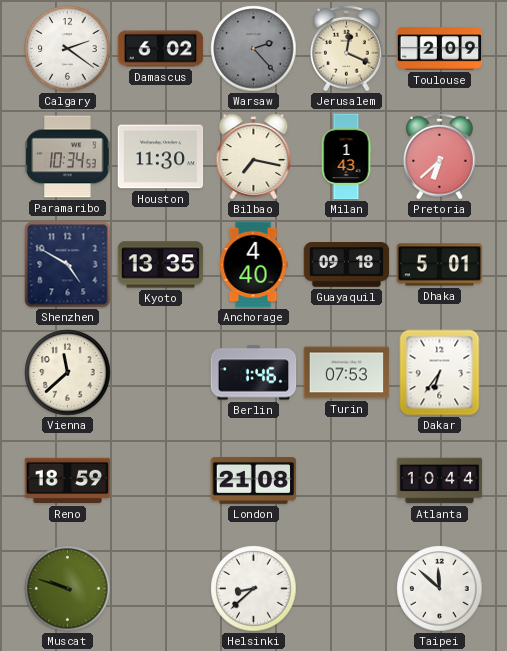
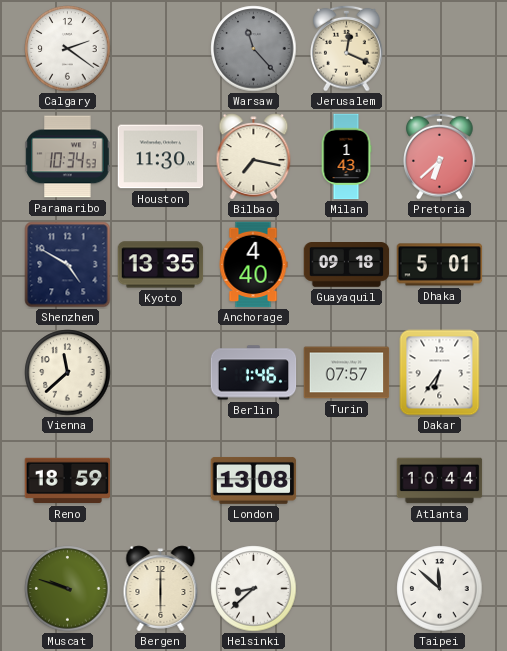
Damascus: 6:02 -> none
Warsaw: 2:23 -> 11:23
Toulouse: 2:09 -> none
Turin: 07:53 -> 07:57
London: 21:08 -> 13:08
Bergen: none -> 6:00
